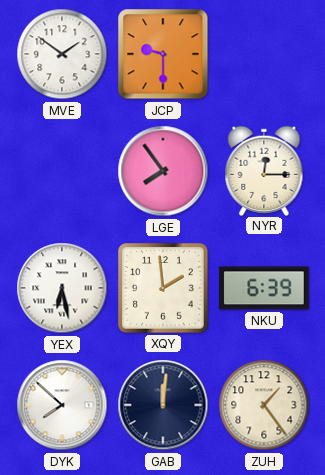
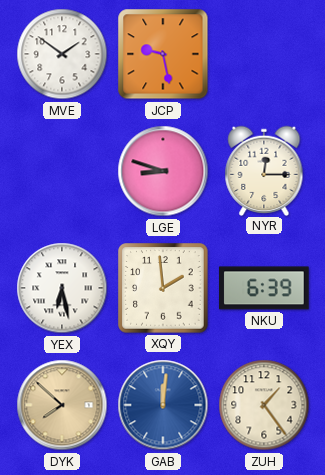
JCP: 9:30 -> 9:28
LGE: 7:54 -> 8:48
DYK dial: white -> champagne
GAB dial: navy -> blue
